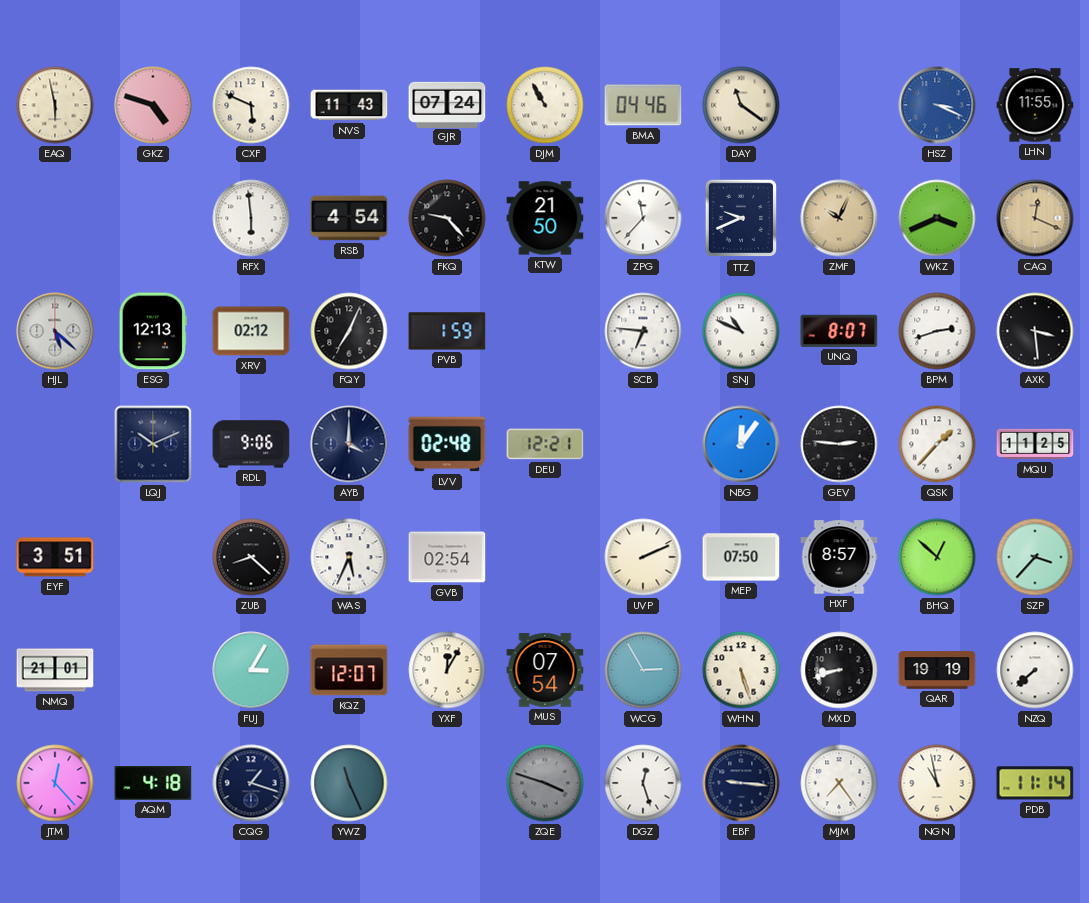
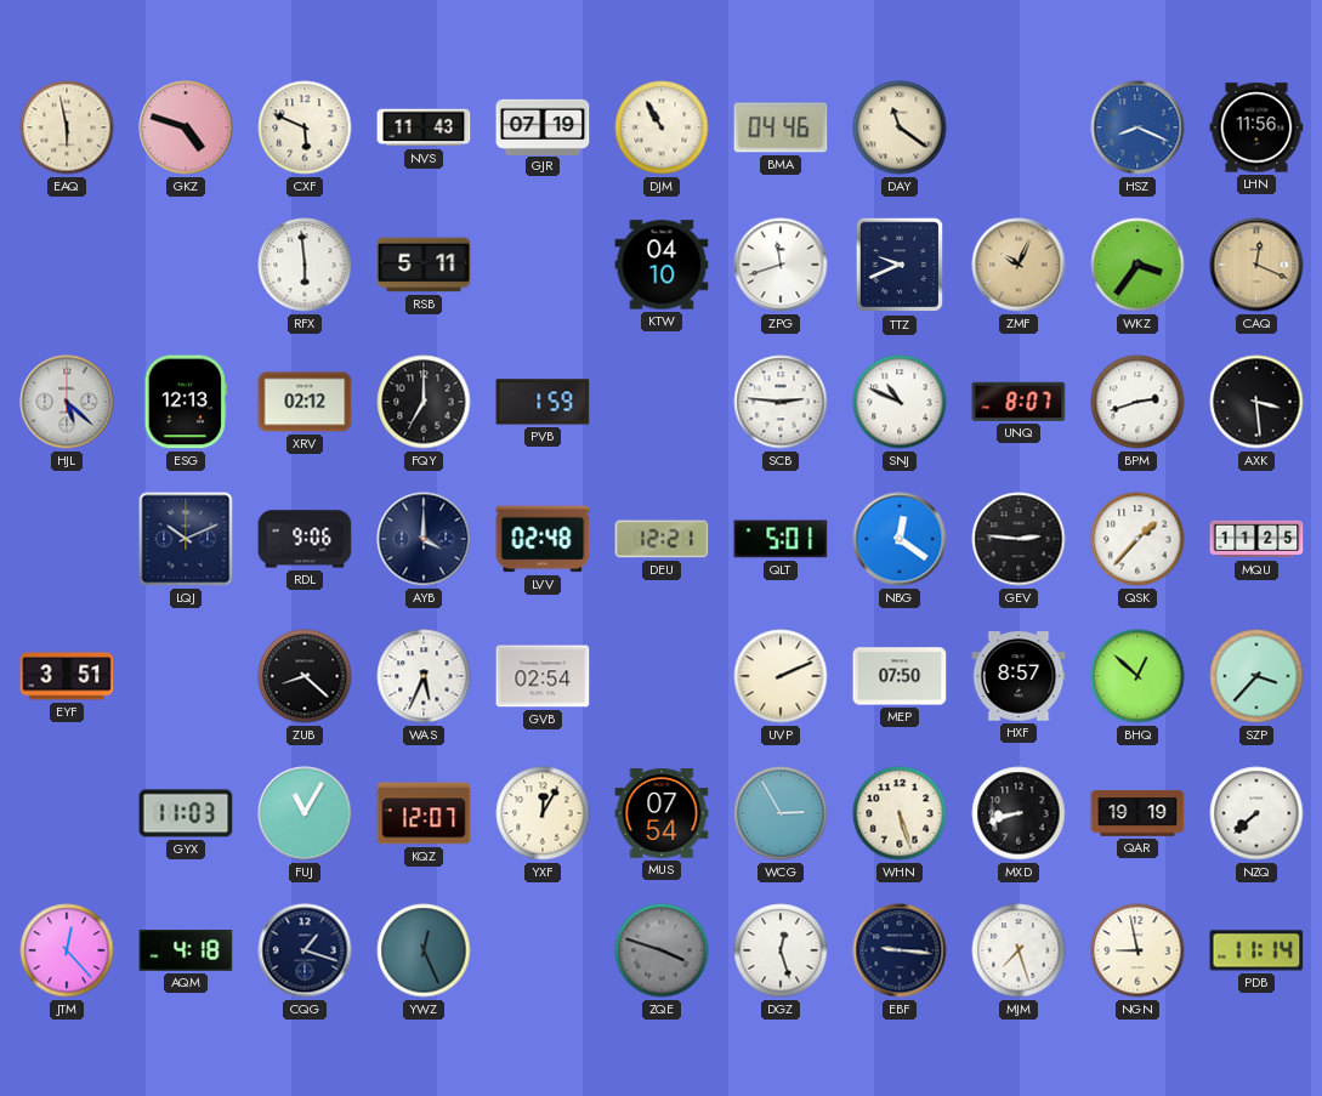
GJR: 07:24 -> 07:19
HSZ: 3:19 -> 8:19
LHN: 11:55 -> 11:56
RSB: 4:54 -> 5:11
FKQ: 9:23 -> none
KTW: 21:50 -> 04:10
ZPG: 11:37 -> 11:42
WKZ: 3:41 -> 3:36
FQY: 7:04 -> 7:00
SCB: 6:46 -> 2:46
QLT: none -> 5:01
NBG: 12:06 -> 12:21
NMQ: 21:01 -> none
GYX: none -> 11:03
FUJ: 3:05 -> 11:05
YWZ: 11:26 -> 12:26
MJM: 7:24 -> 7:27
NGN: 10:58 -> 8:58
